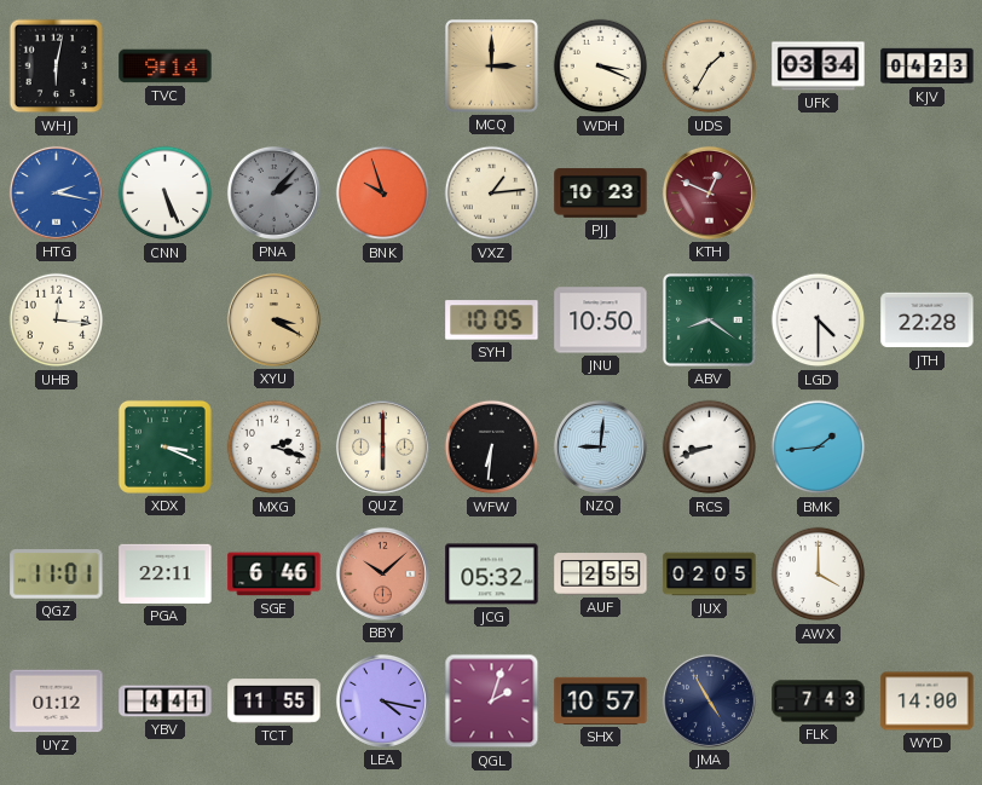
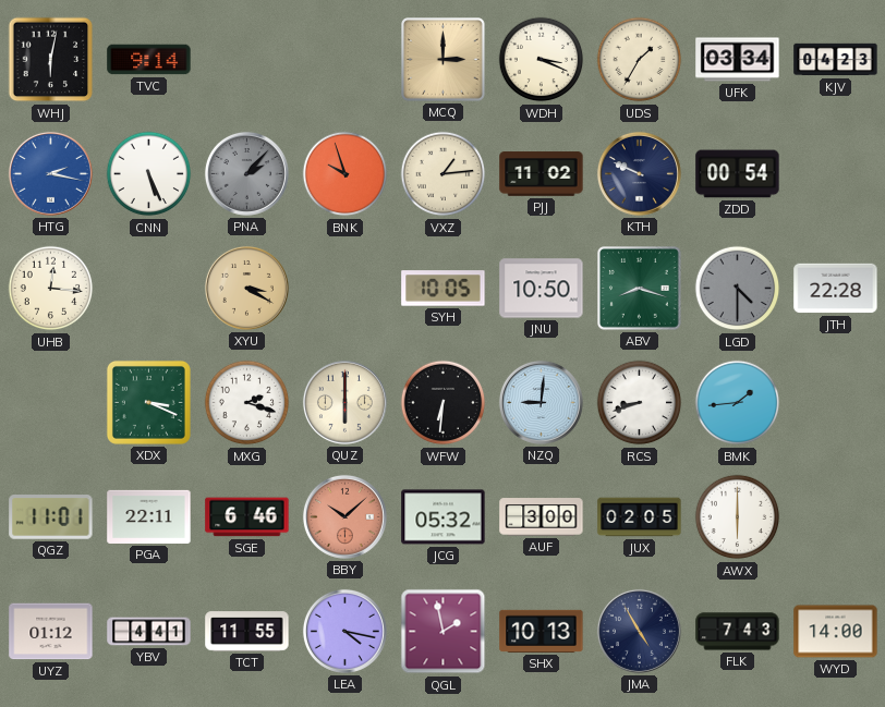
PJJ: 10:23 -> 11:02
KTH: 12:49 -> 9:49
KTH dial: burgundy -> navy
ZDD: none -> 00:54
ABV: 8:21 -> 8:18
LGD dial: white -> grey
AUF: 2:55 -> 3:00
AWX: 4:00 -> 6:00
QGL: 2:03 -> 1:58
SHX: 10:57 -> 10:13
